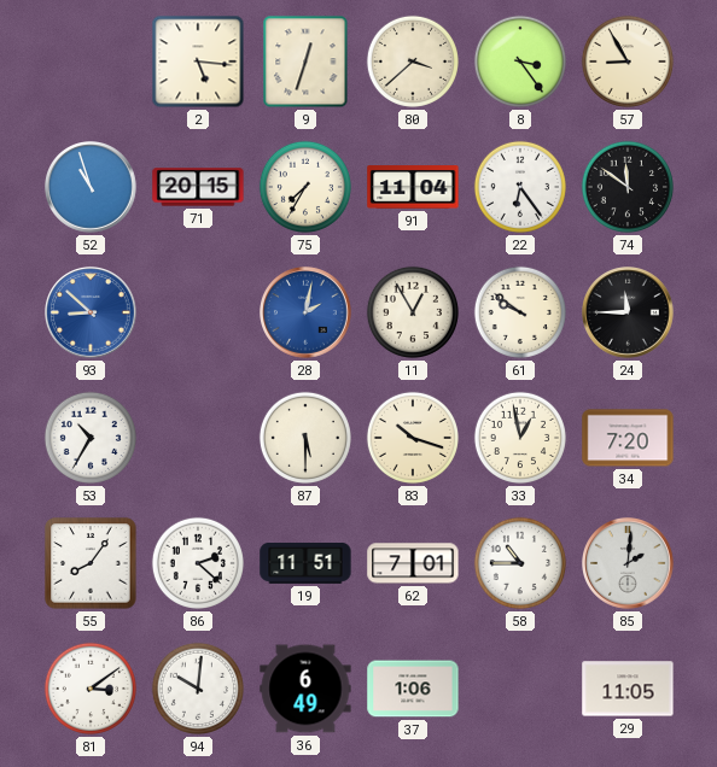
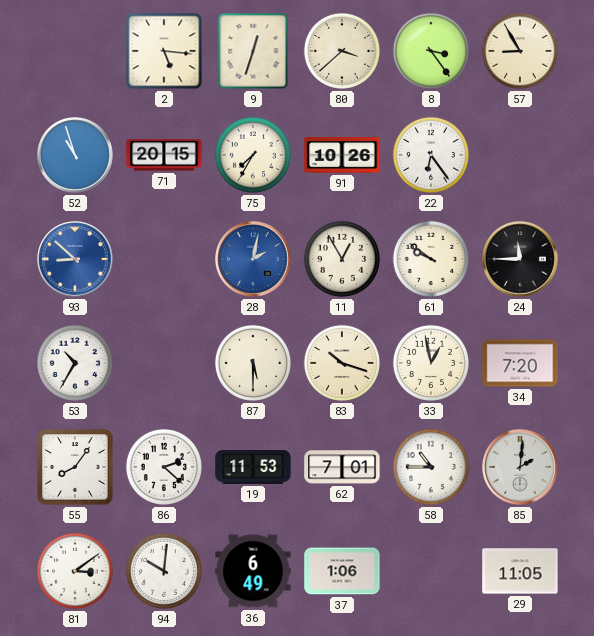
91: 11:04 -> 10:26
74: 11:51 -> none
19: 11:51 -> 11:53
